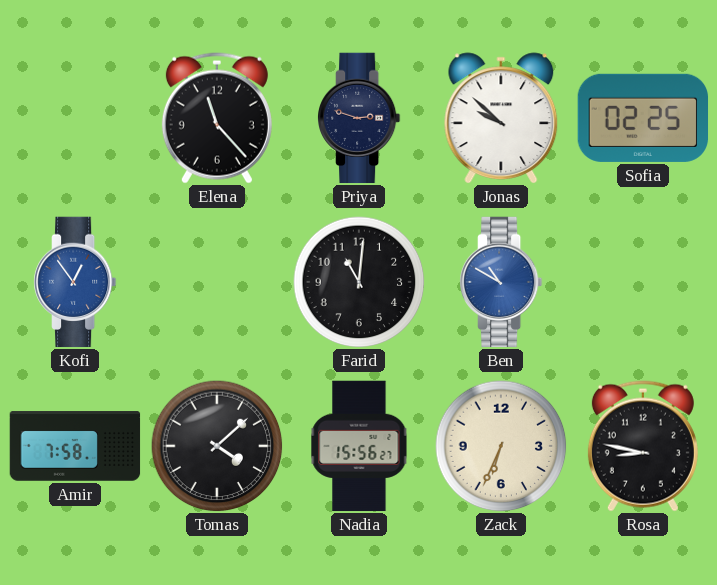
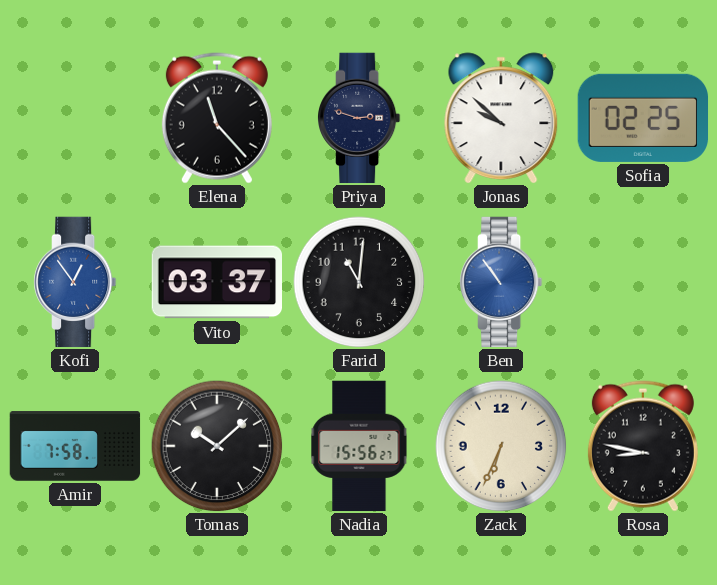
Vito: none -> 03:37
Ben: 10:50 -> 10:54
Tomas: 4:08 -> 10:08
